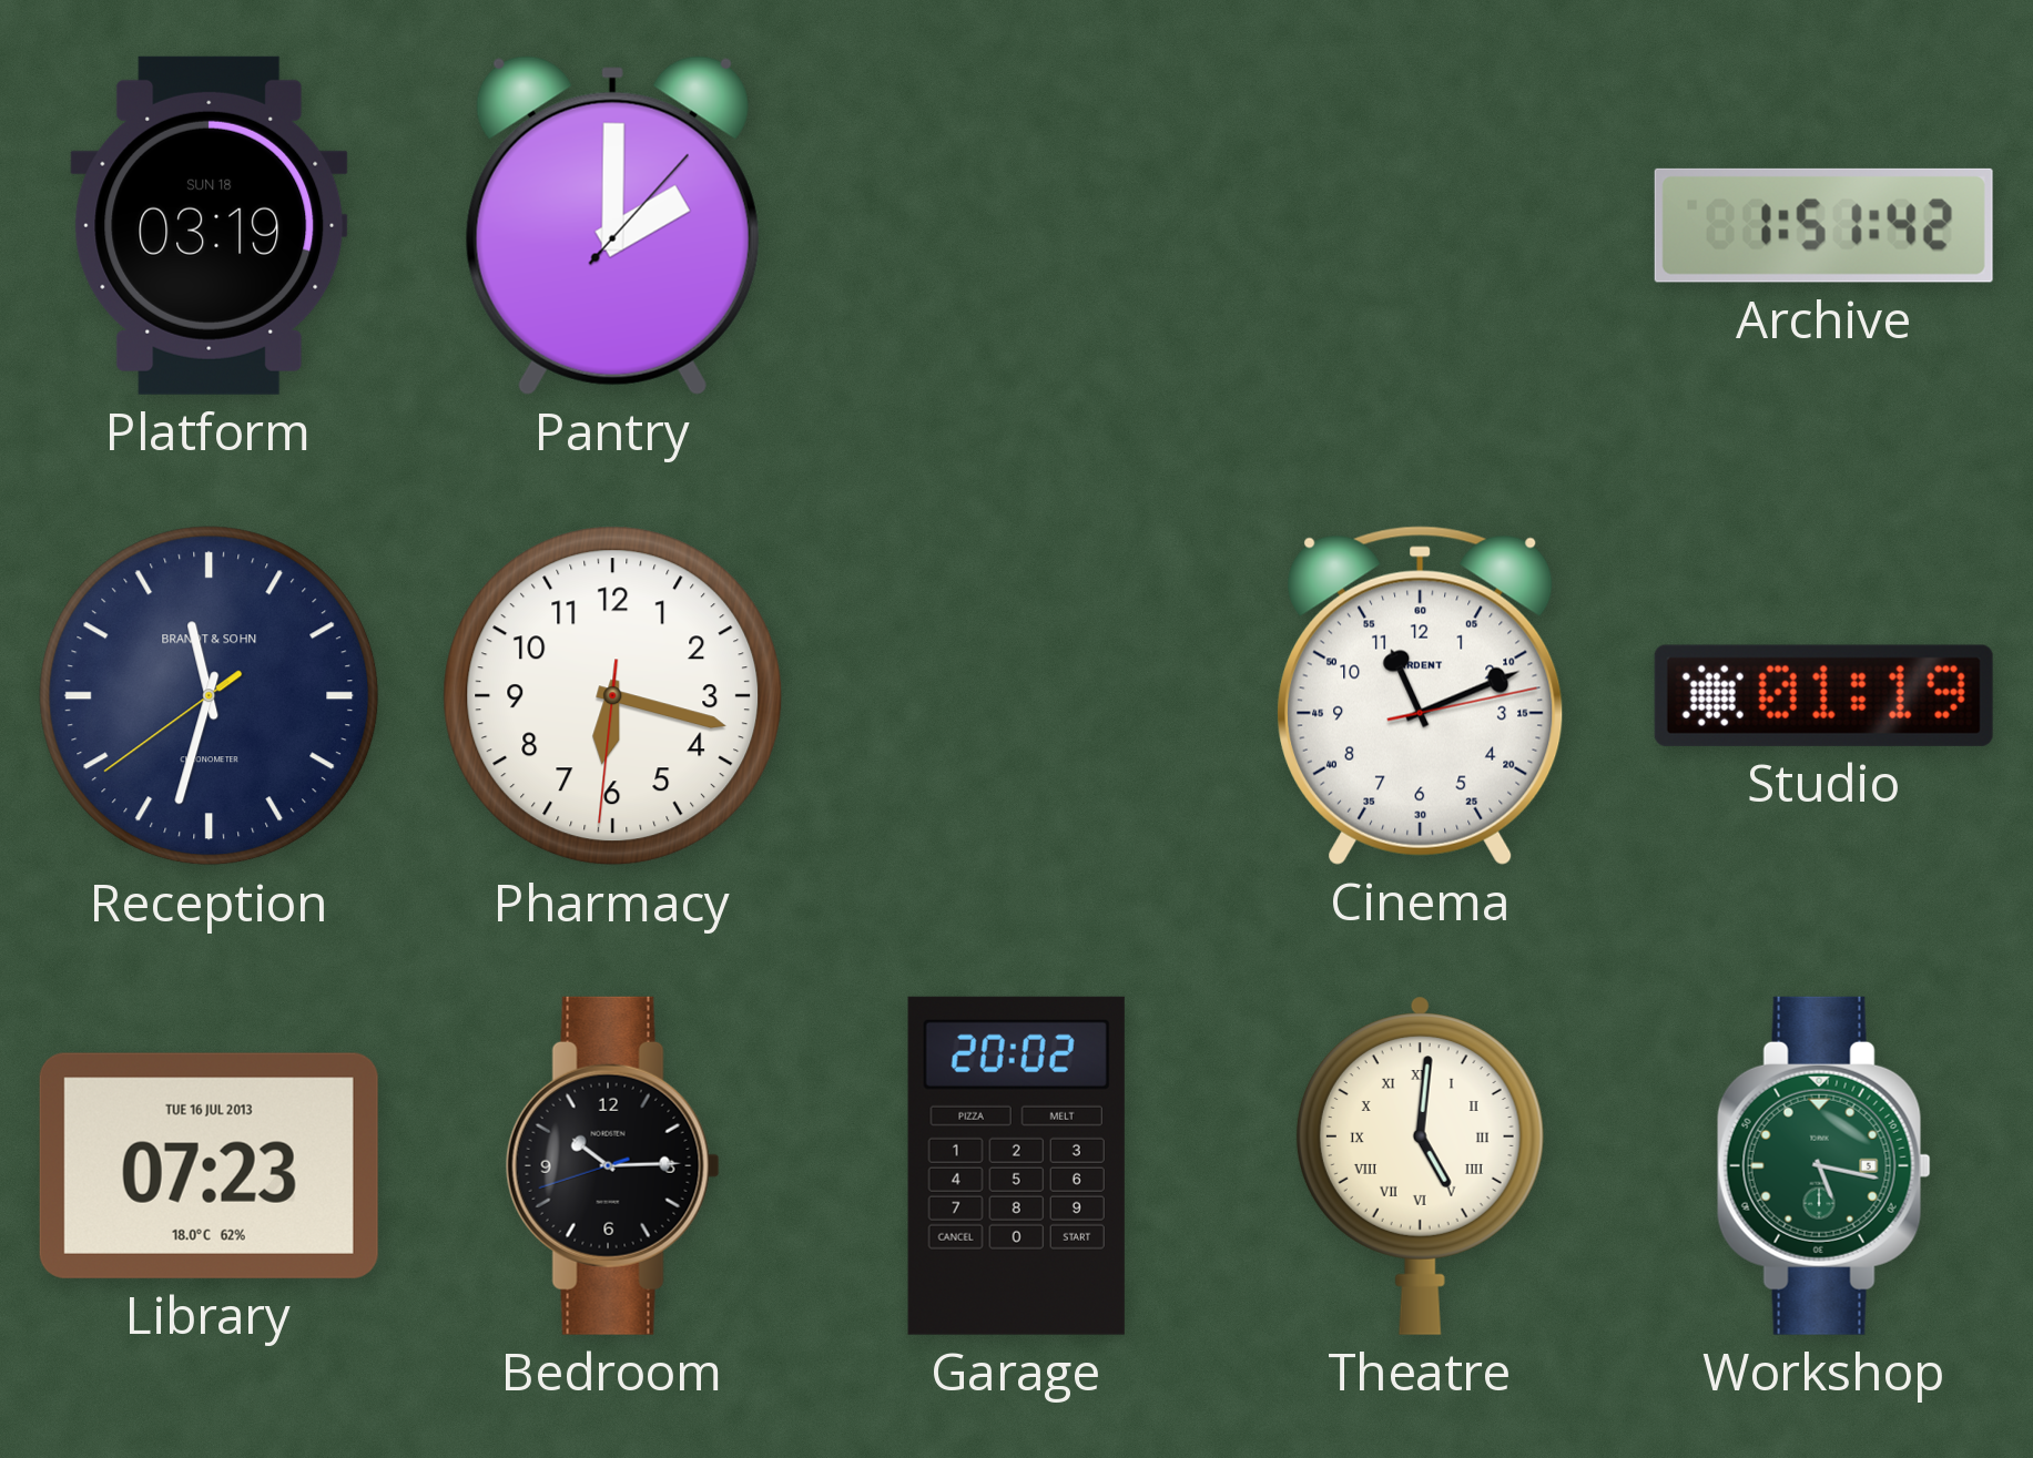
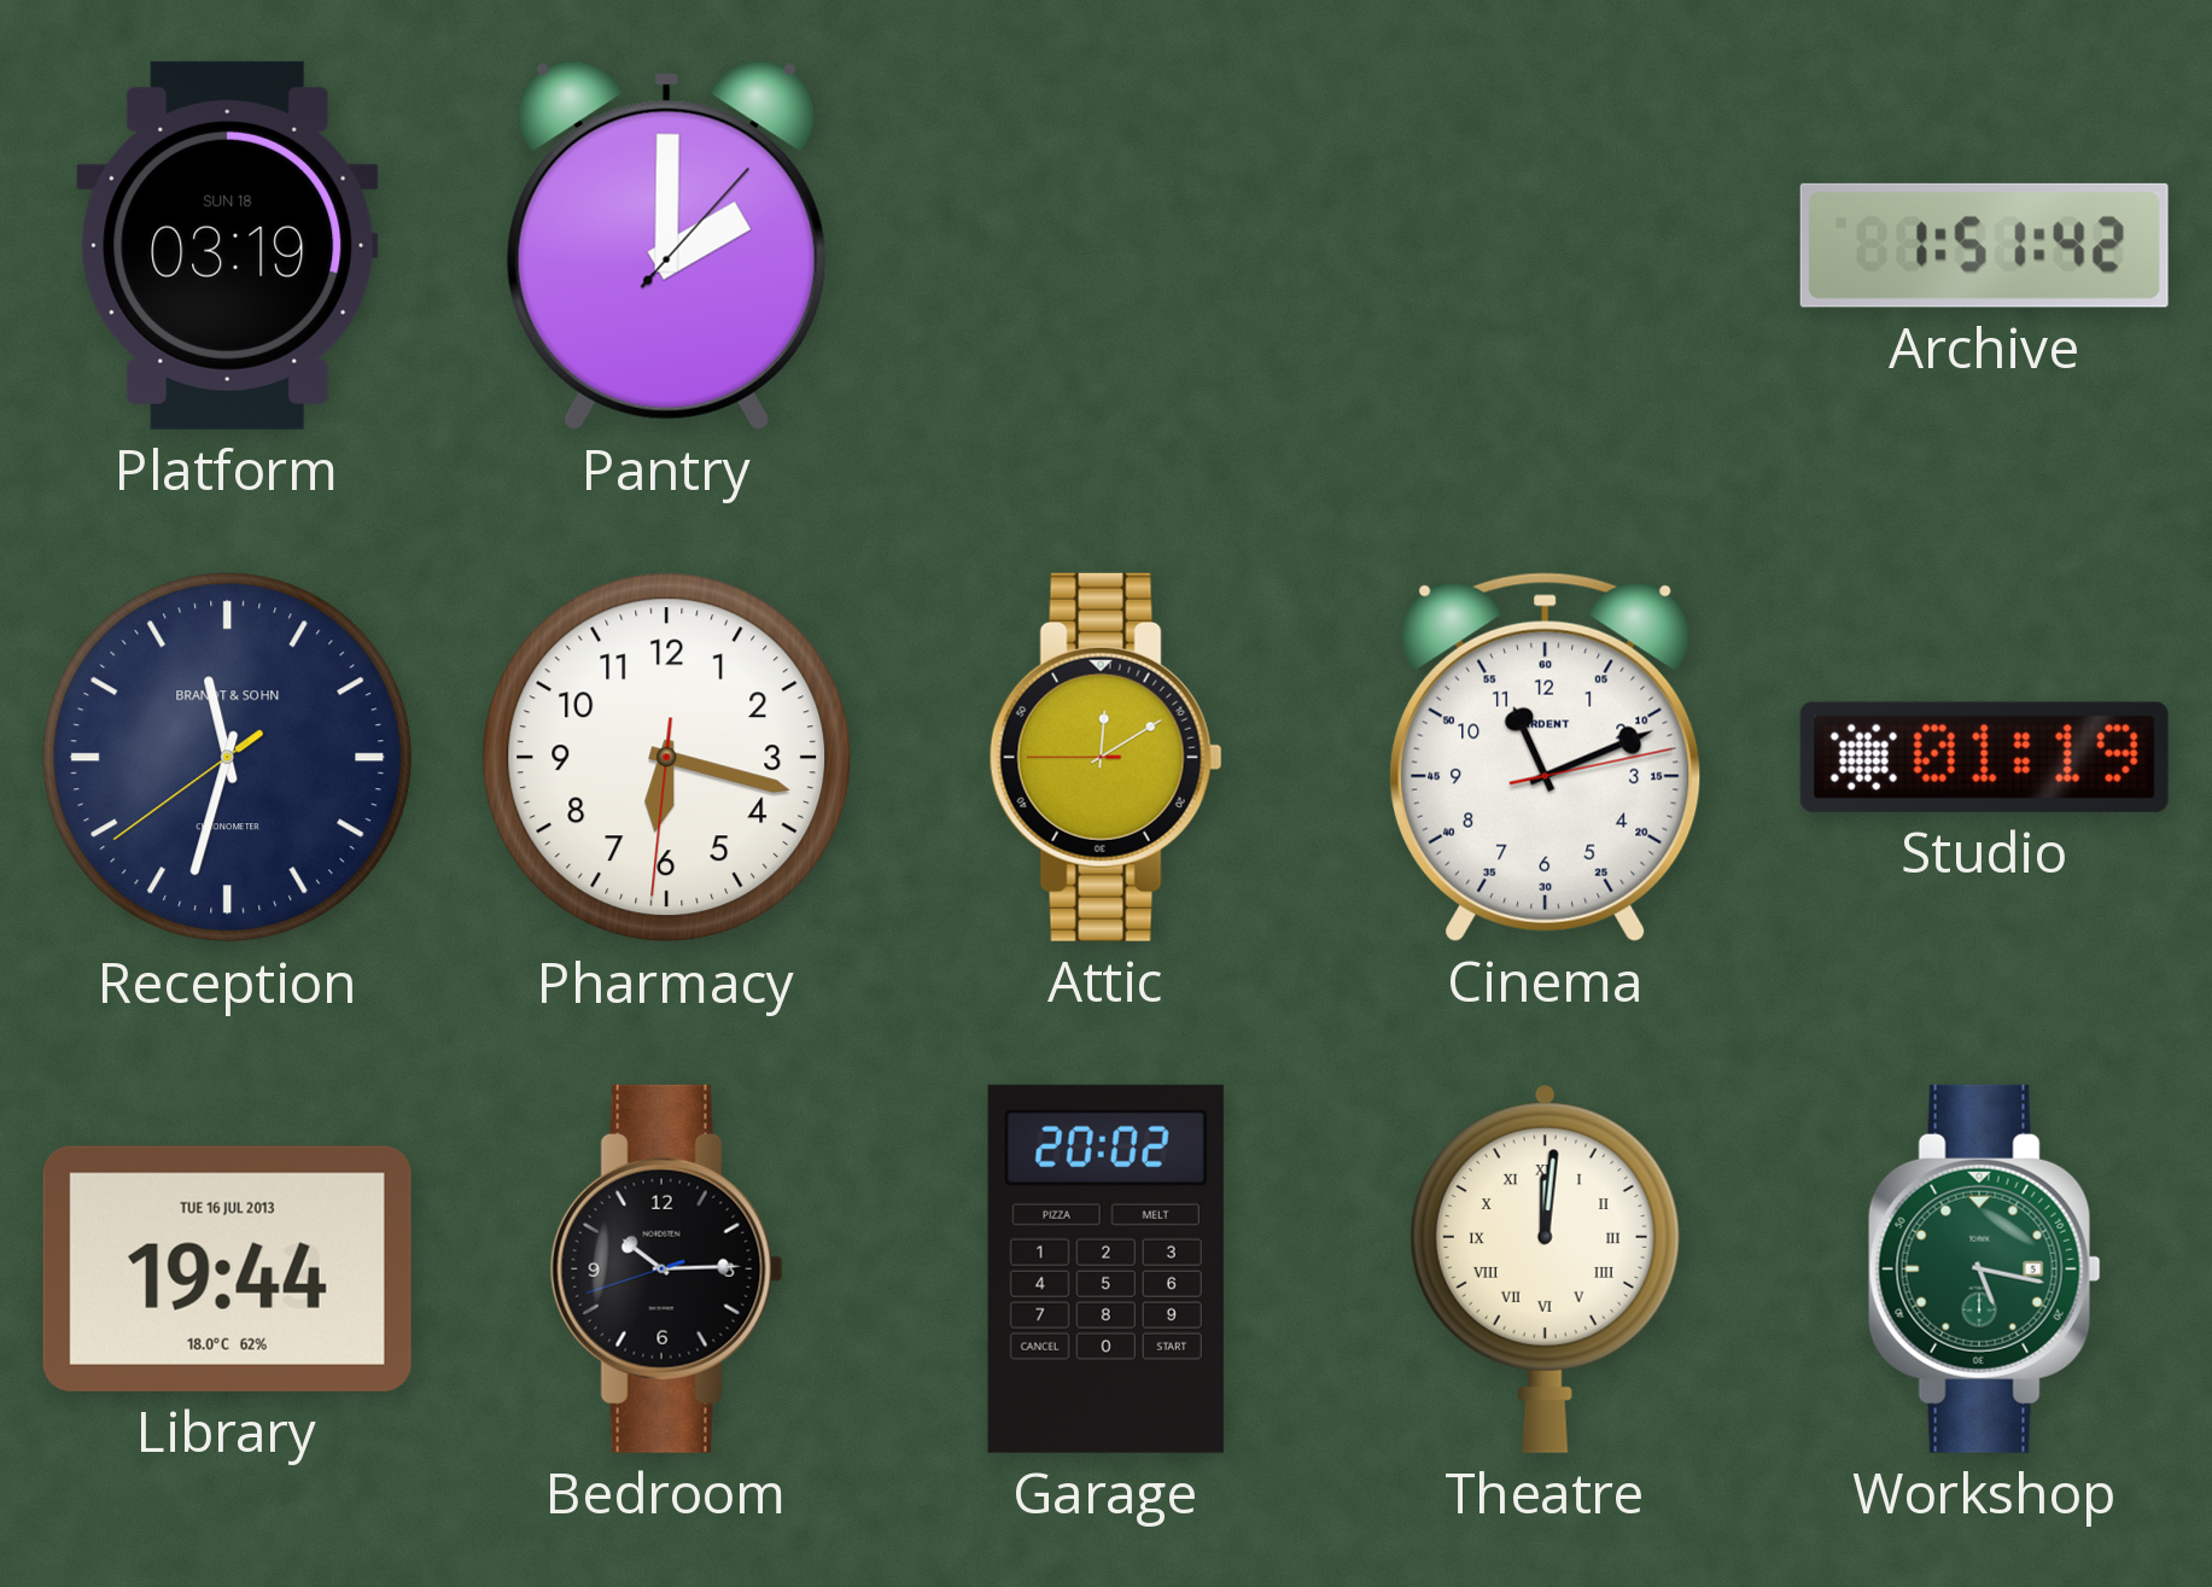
Attic: none -> 12:09
Library: 07:23 -> 19:44
Theatre: 5:01 -> 12:01
